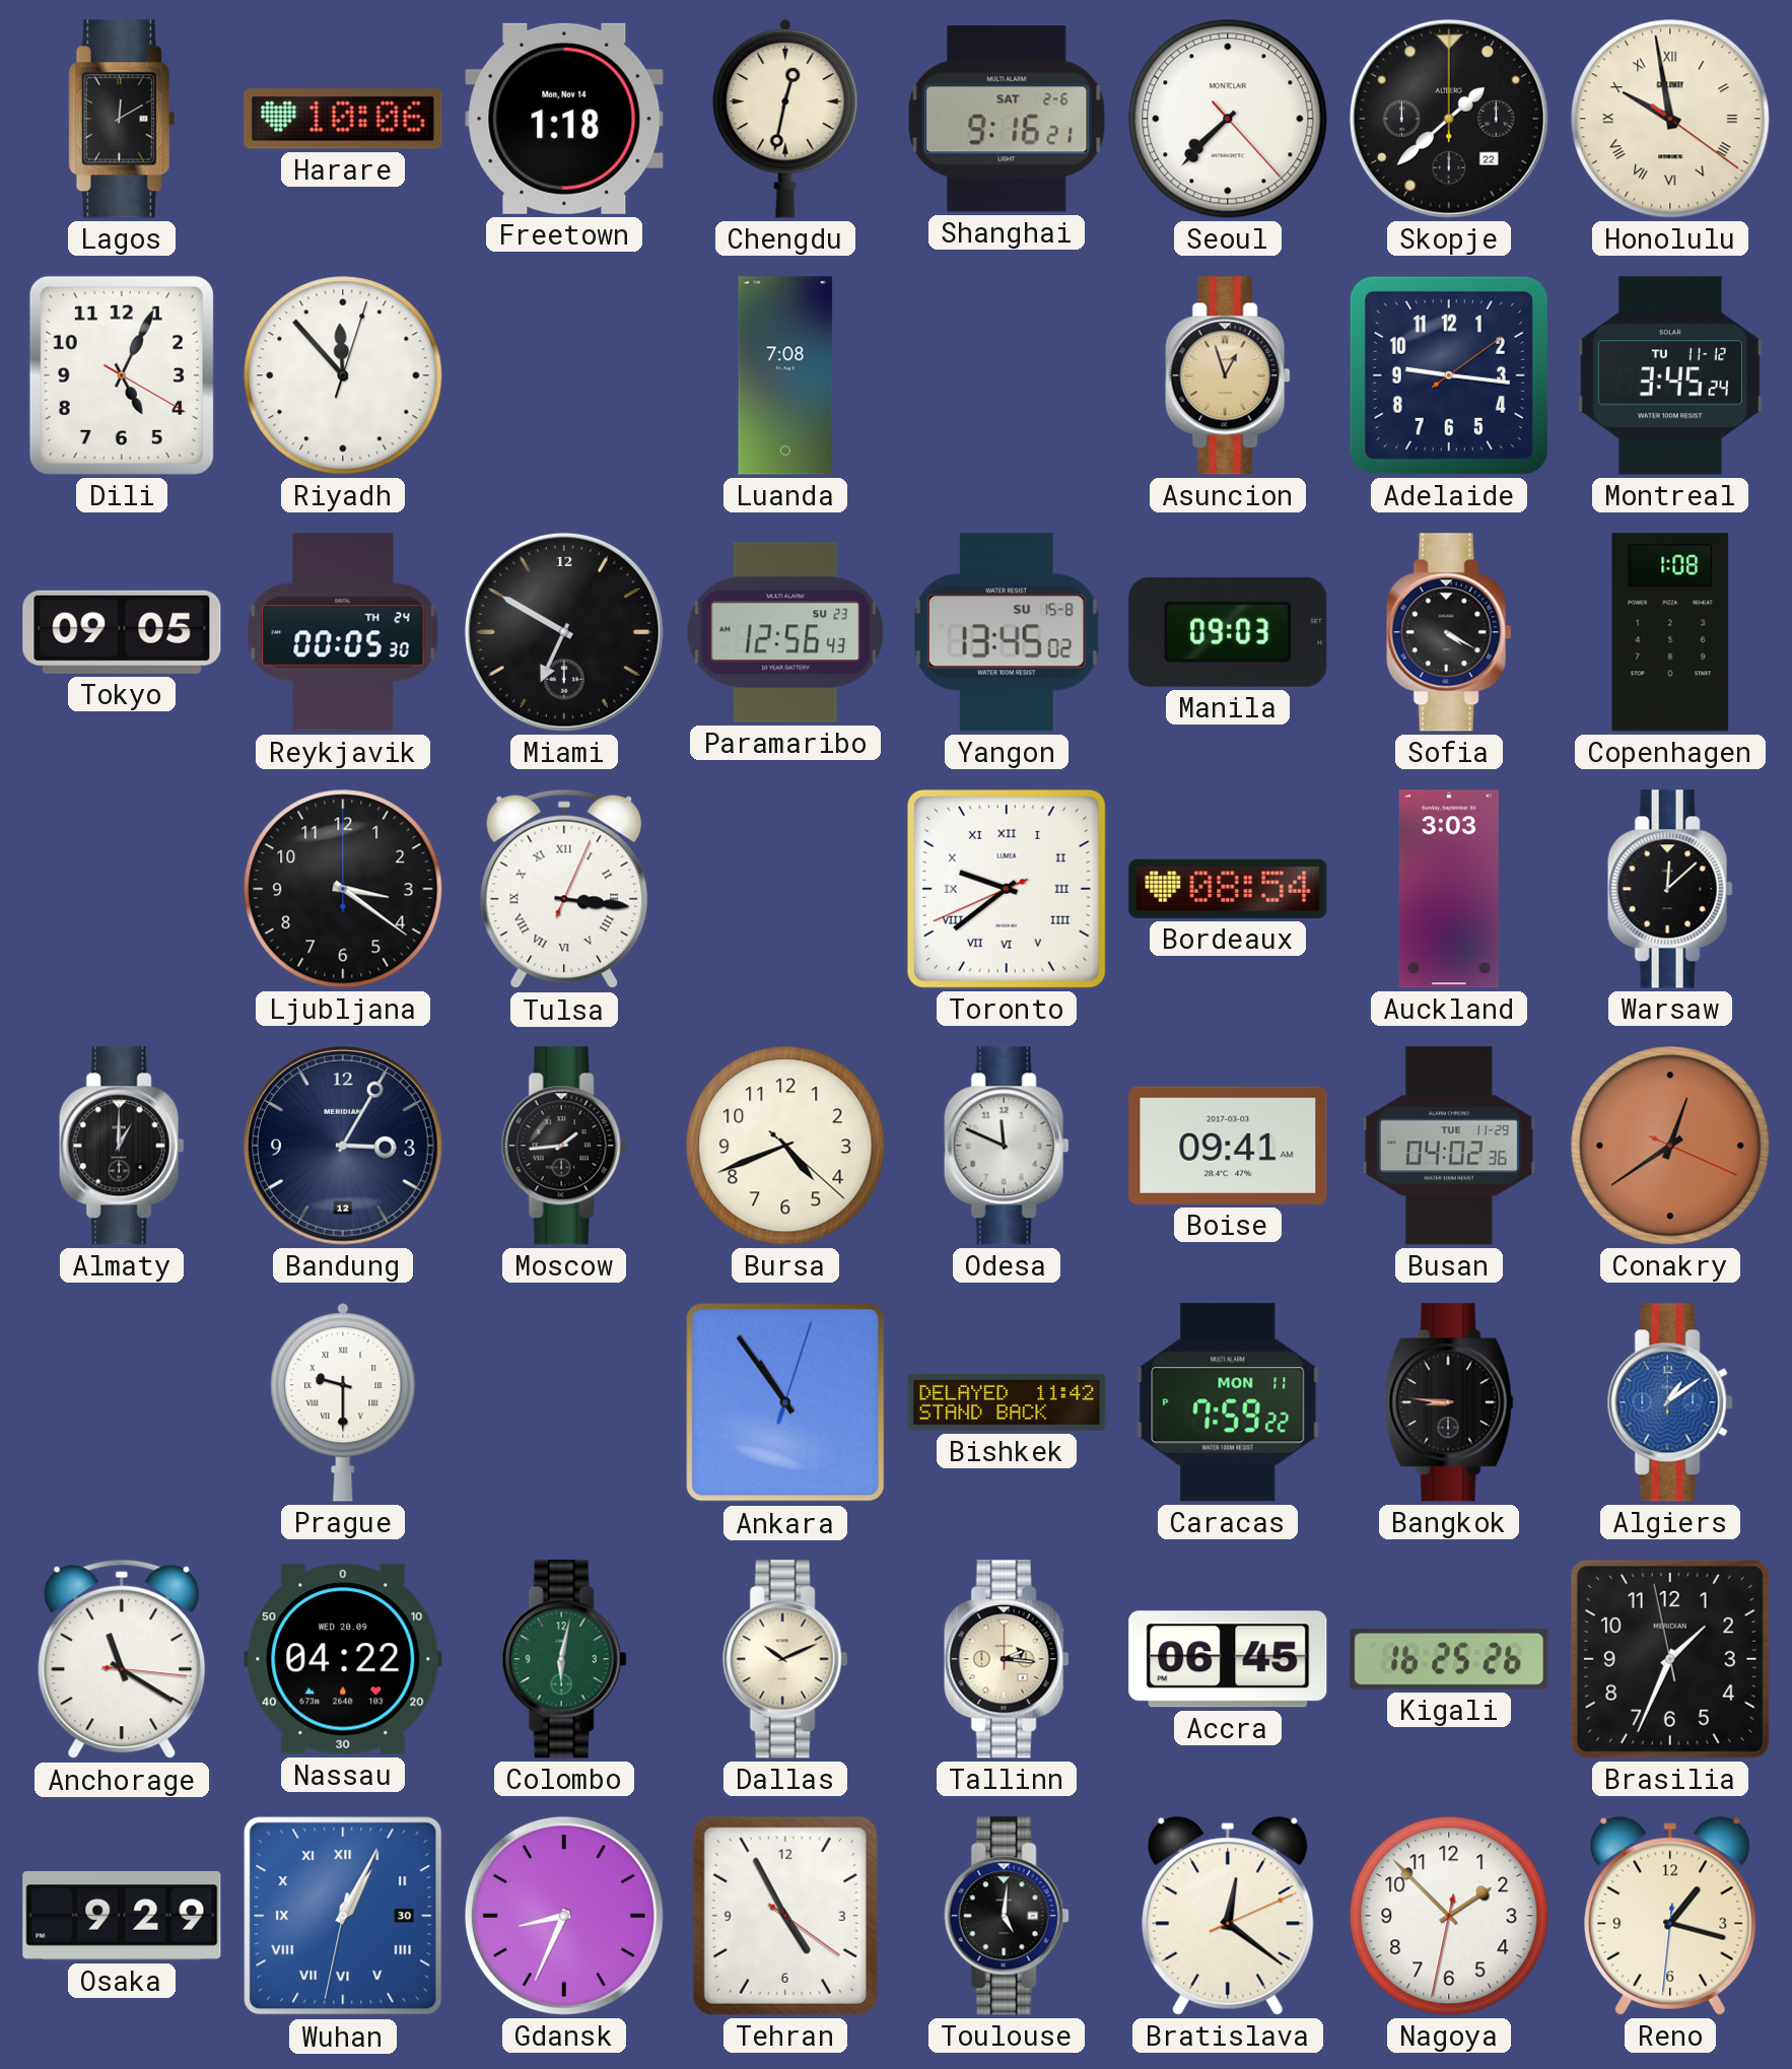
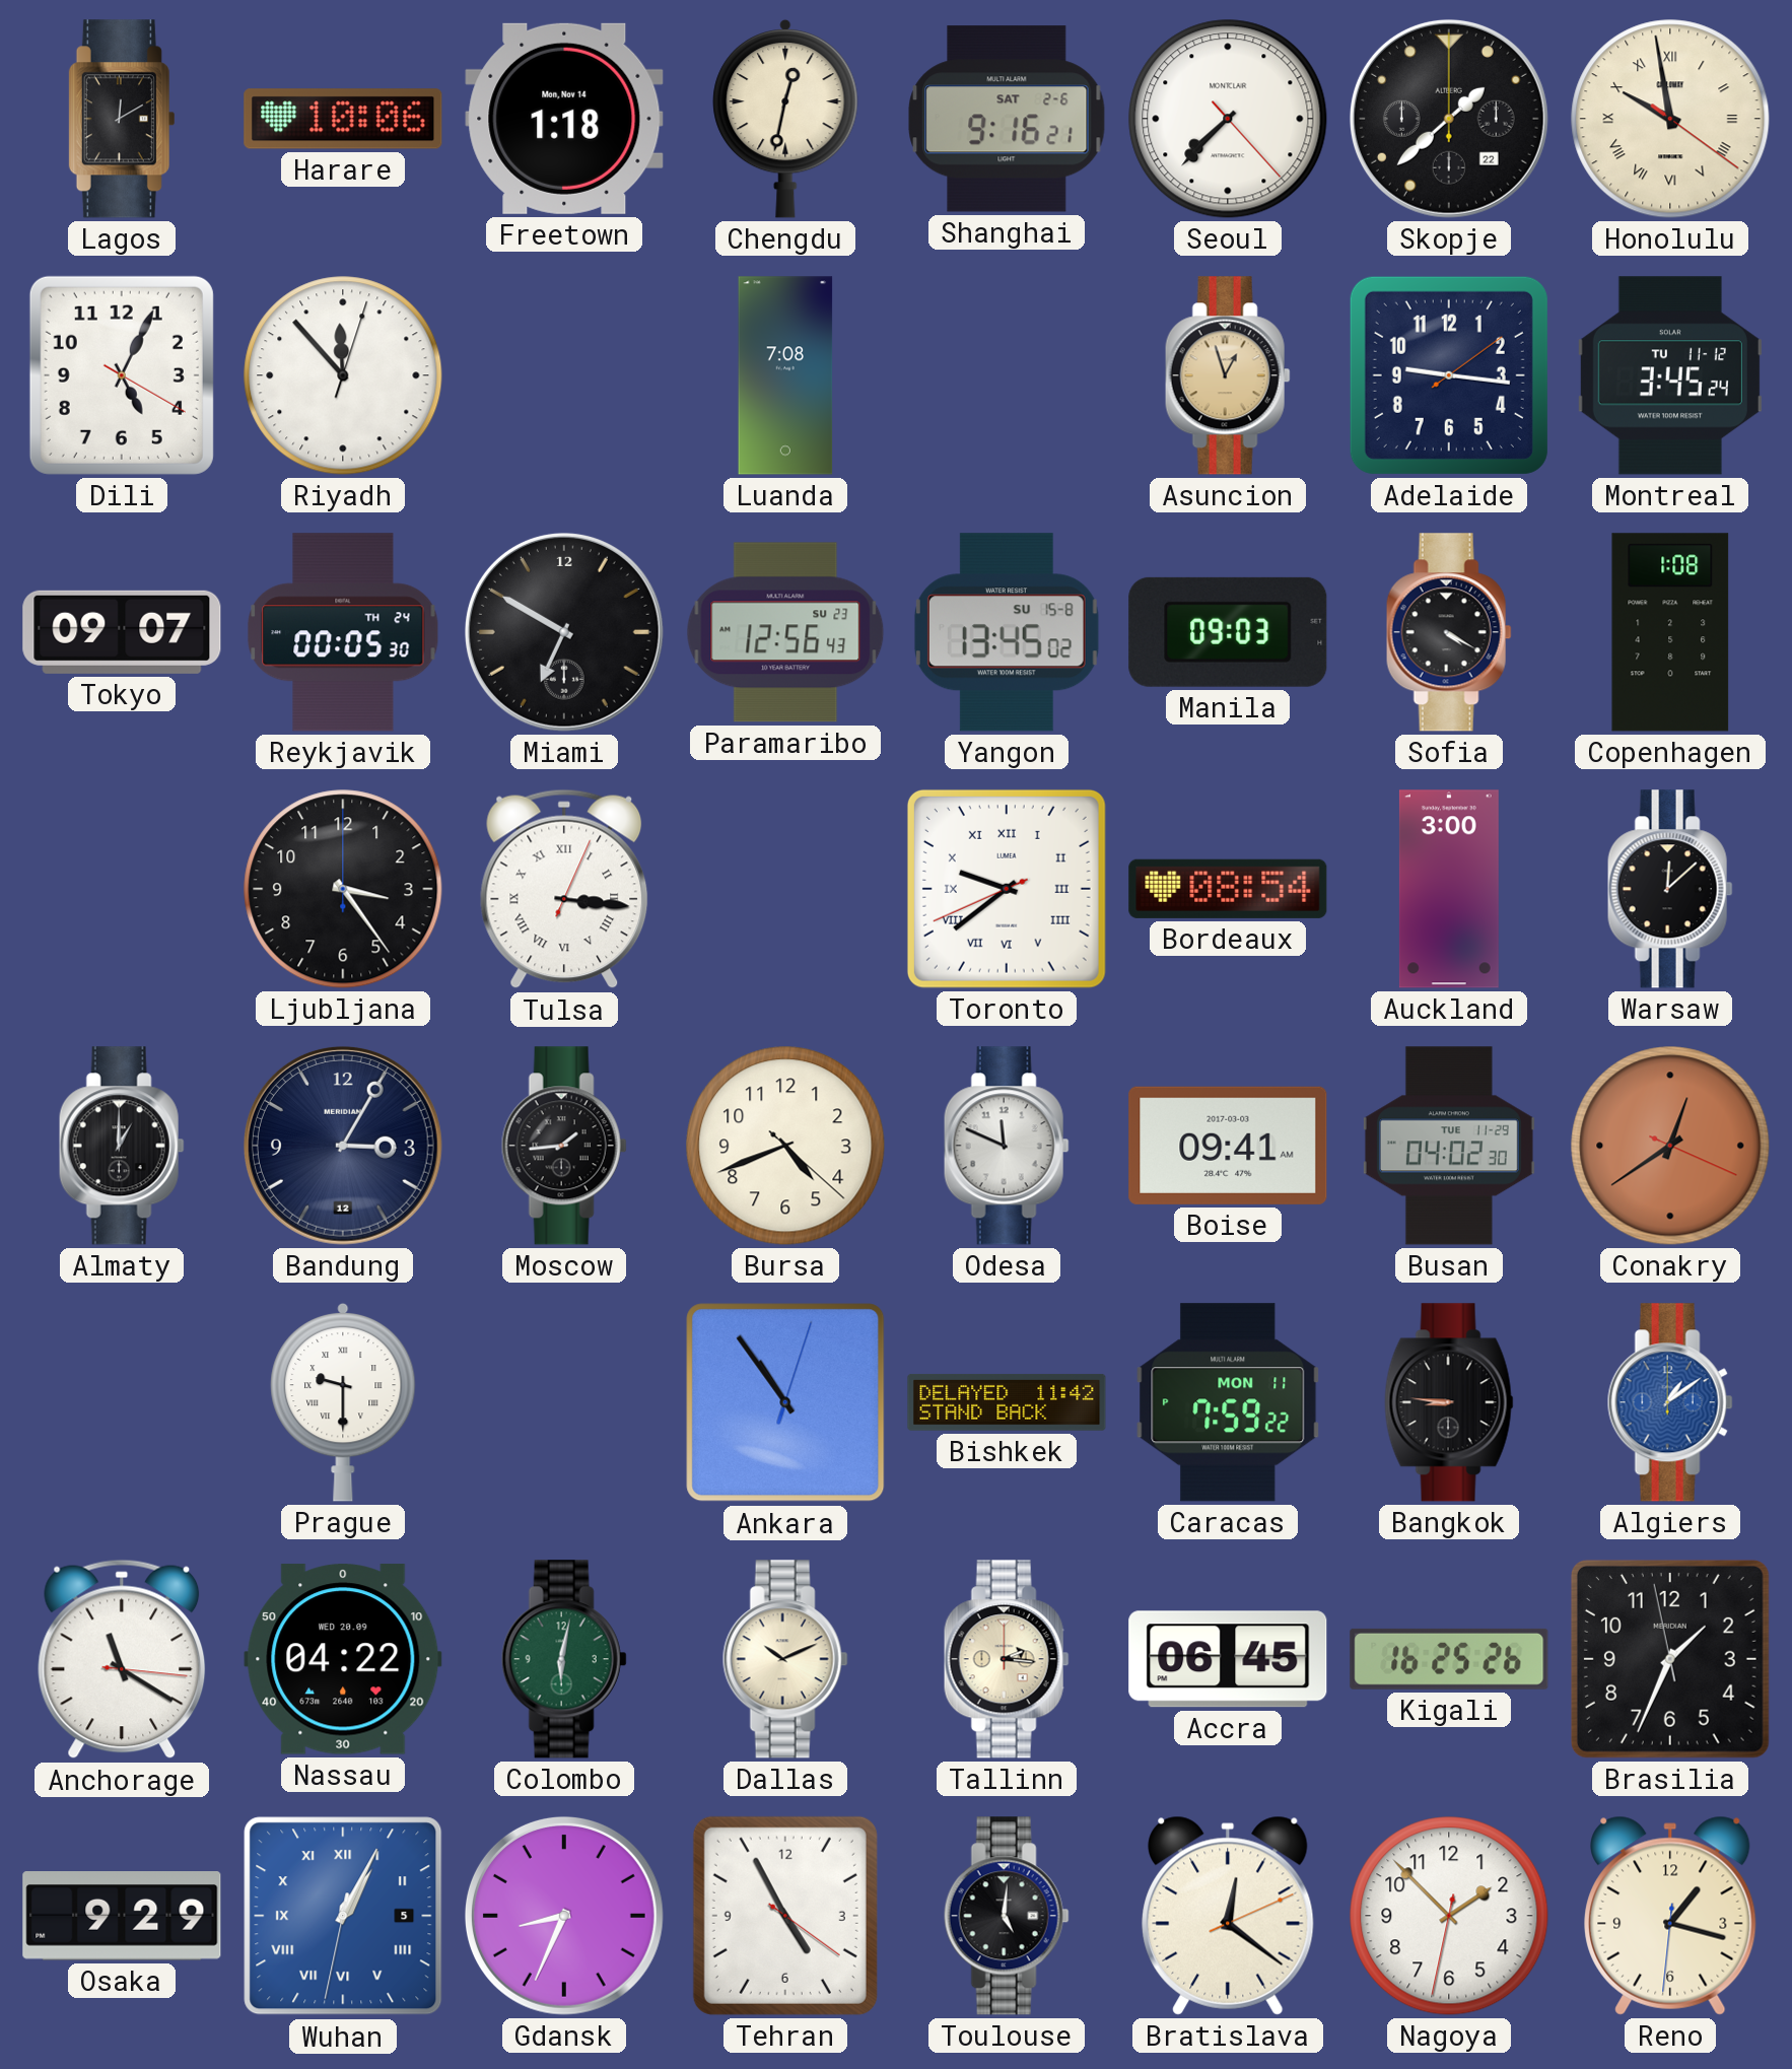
Tokyo: 09:05 -> 09:07
Ljubljana: 3:21 -> 3:24
Auckland: 3:03 -> 3:00
Busan: 04:02:36 -> 04:02:30
Wuhan date: 30 -> 5
